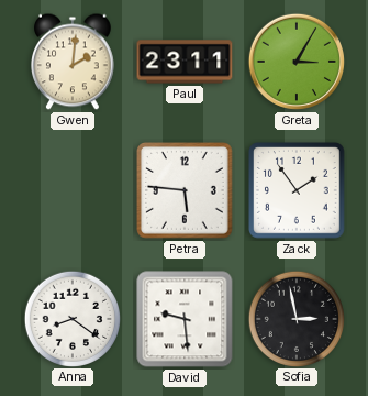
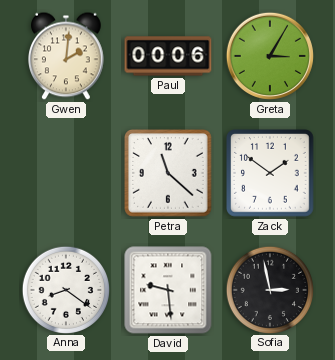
Paul: 23:11 -> 00:06
Petra: 5:46 -> 11:22
Zack: 1:54 -> 1:51
